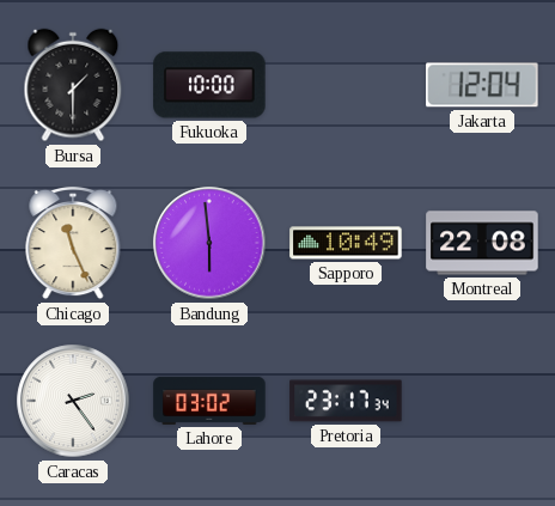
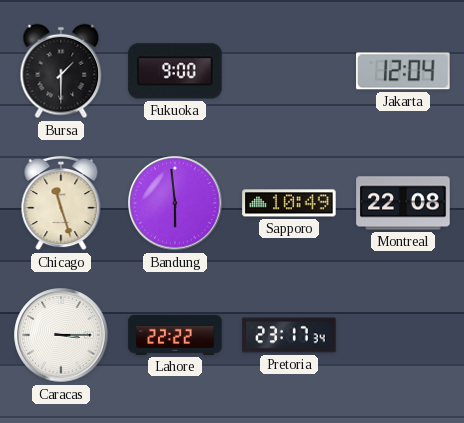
Fukuoka: 10:00 -> 9:00
Chicago: 11:26 -> 11:27
Caracas: 2:24 -> 3:15
Lahore: 03:02 -> 22:22
